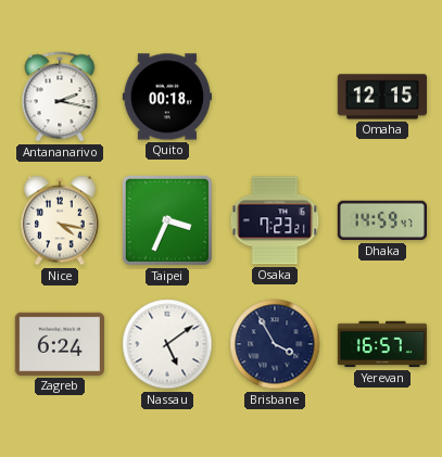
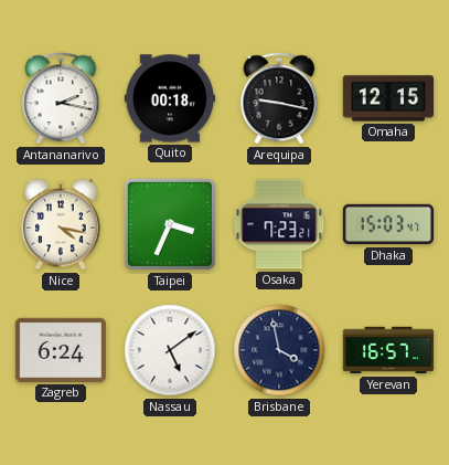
Arequipa: none -> 9:17
Dhaka: 14:59 -> 15:03
Brisbane: 3:55 -> 3:58
